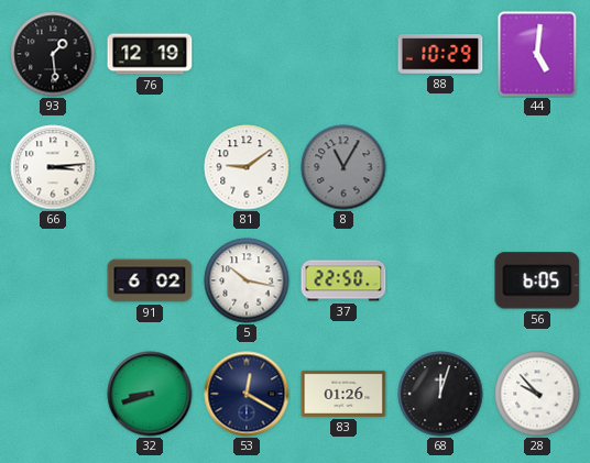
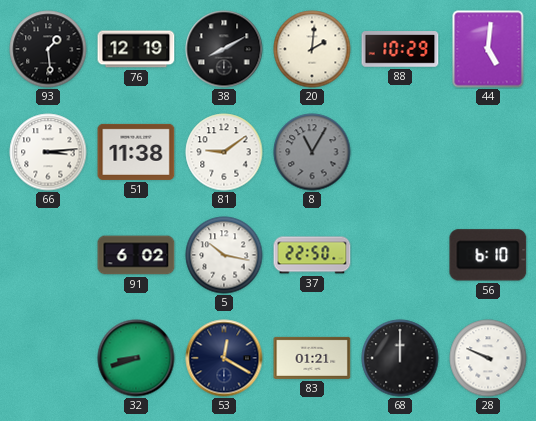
38: none -> 8:10
20: none -> 2:01
51: none -> 11:38
56: 6:05 -> 6:10
83: 01:26 -> 01:21
68: 12:03 -> 12:00
28: 9:53 -> 9:49
